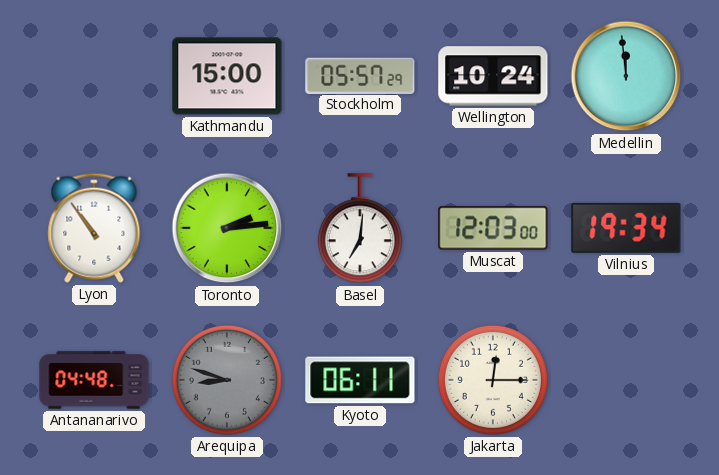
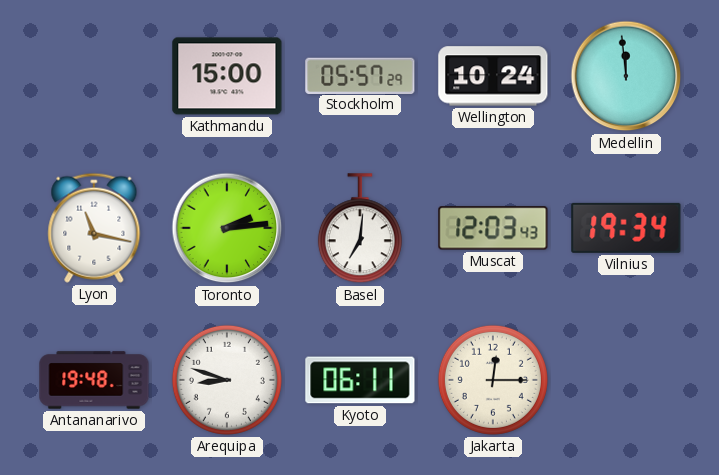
Lyon: 10:54 -> 11:17
Muscat: 12:03:00 -> 12:03:43
Antananarivo: 04:48 -> 19:48
Arequipa dial: grey -> white
